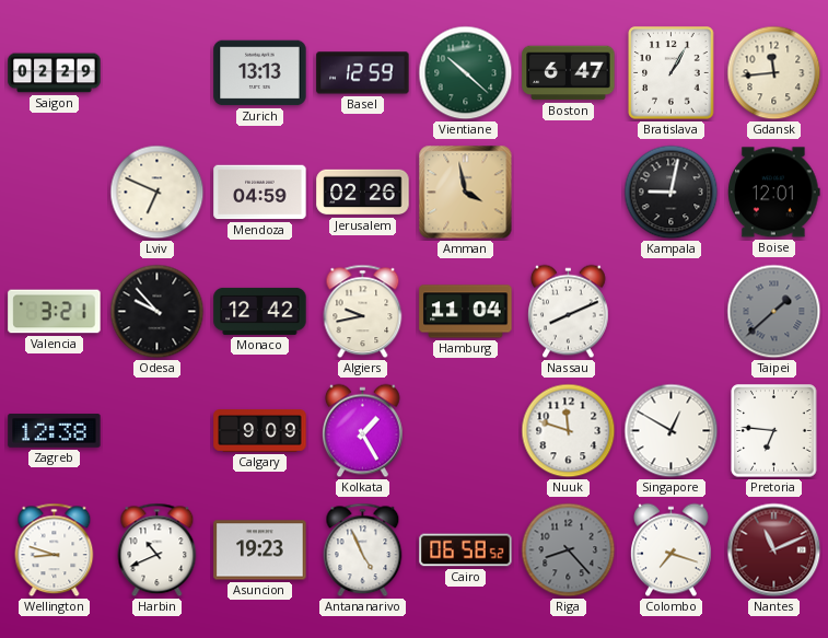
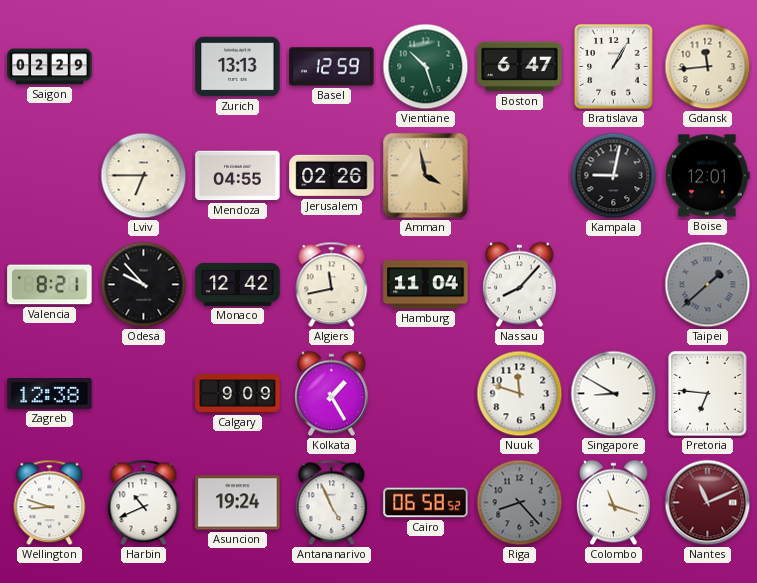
Vientiane: 10:22 -> 10:27
Lviv: 6:49 -> 6:45
Mendoza: 04:59 -> 04:55
Valencia: 3:21 -> 8:21
Algiers: 9:43 -> 11:43
Nassau: 8:11 -> 8:07
Singapore: 12:50 -> 8:50
Asuncion: 19:23 -> 19:24
Colombo: 7:18 -> 11:18
